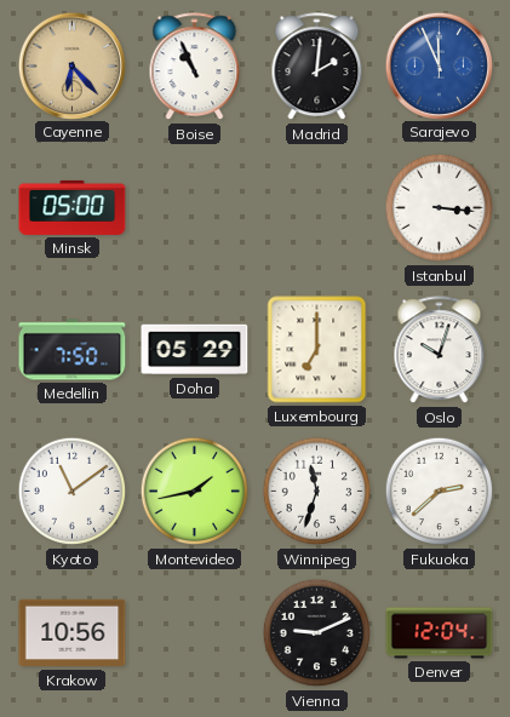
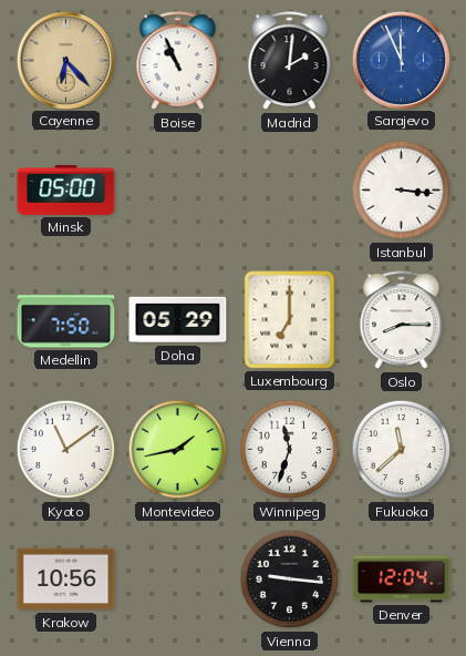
Oslo: 10:03 -> 8:15
Fukuoka: 2:38 -> 11:38
Vienna: 9:11 -> 9:16
